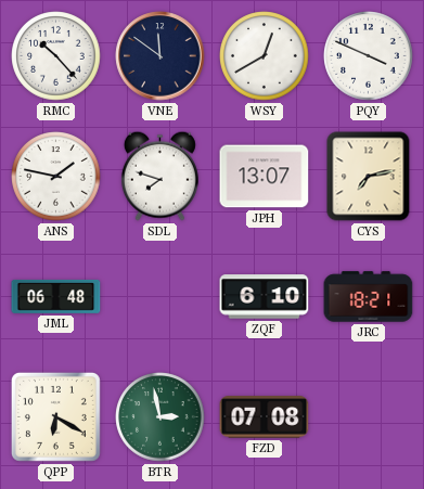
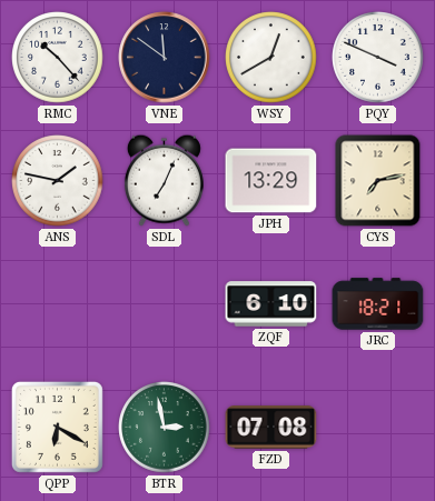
SDL: 7:48 -> 7:04
JPH: 13:07 -> 13:29
JML: 06:48 -> none
